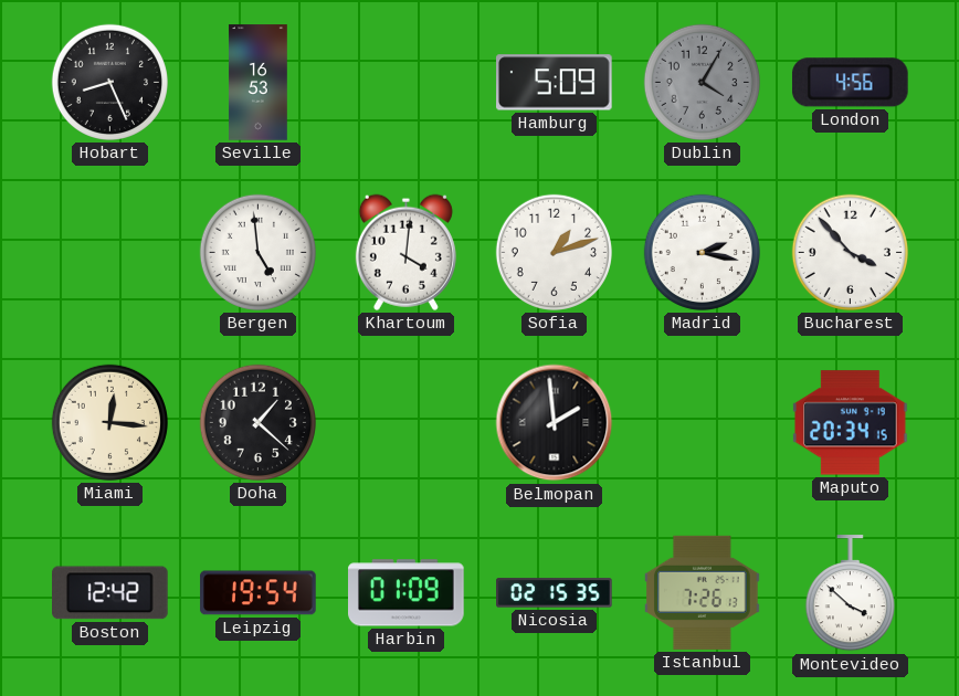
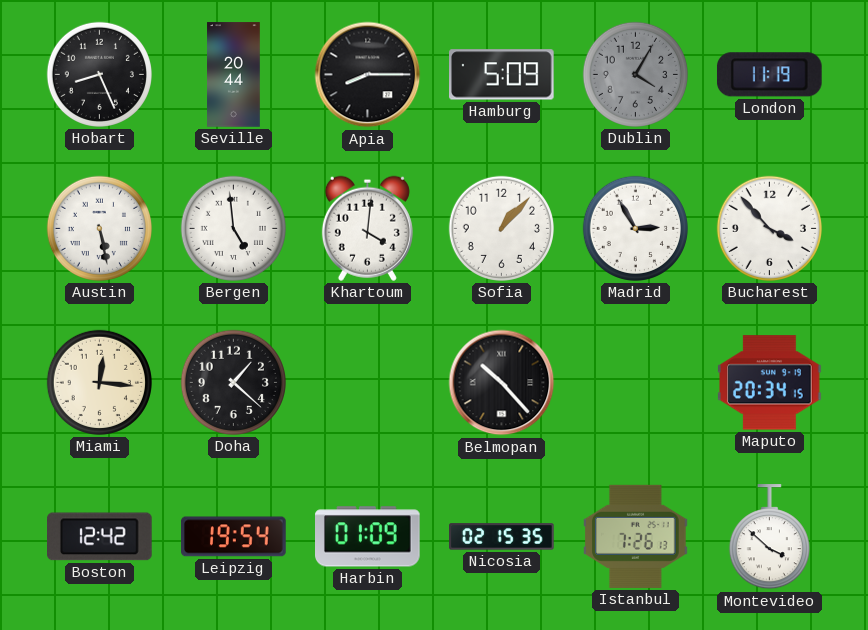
Seville: 16:53 -> 20:44
Apia: none -> 8:15
London: 4:56 -> 11:19
Austin: none -> 5:28
Sofia: 1:12 -> 1:07
Madrid: 2:17 -> 2:55
Belmopan: 1:59 -> 10:23
